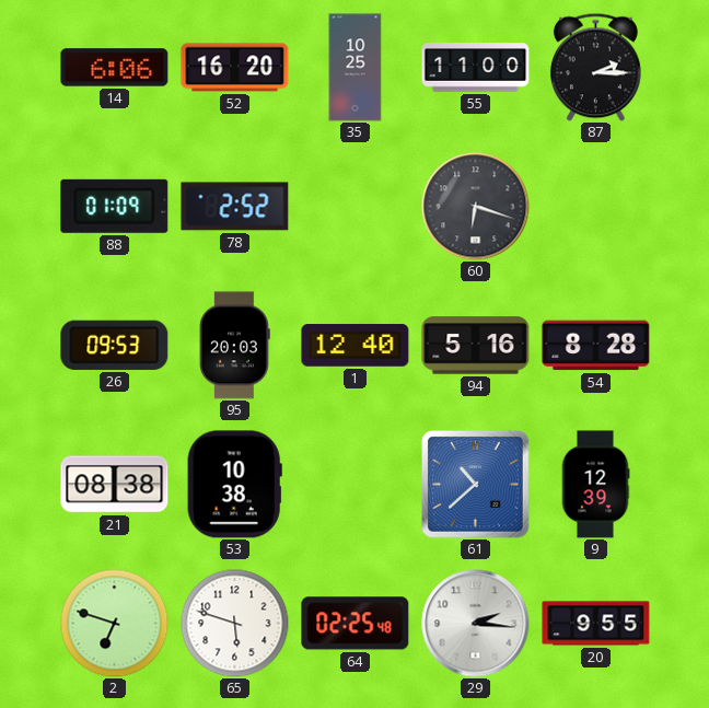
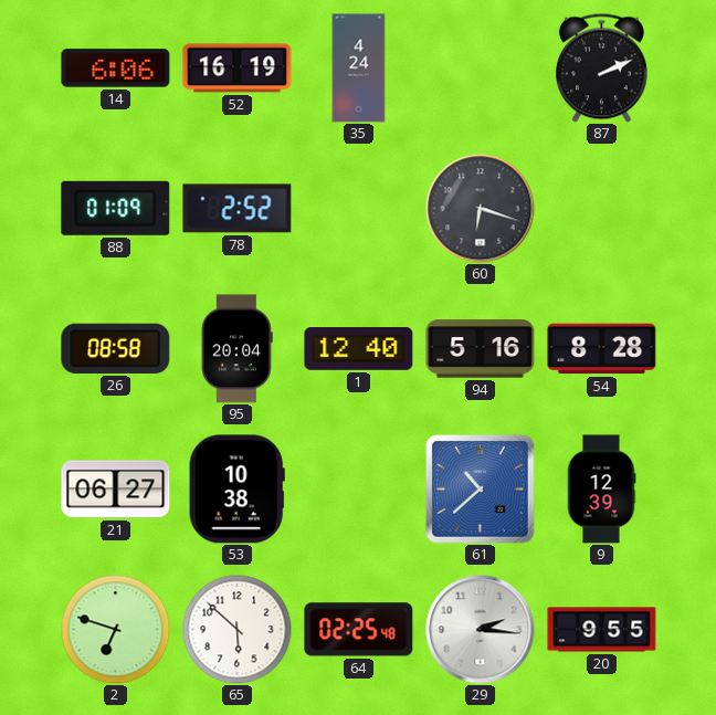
52: 16:20 -> 16:19
35: 10:25 -> 4:24
55: 11:00 -> none
87: 2:15 -> 2:11
26: 09:53 -> 08:58
95: 20:03 -> 20:04
21: 08:38 -> 06:27
65: 5:48 -> 5:52
